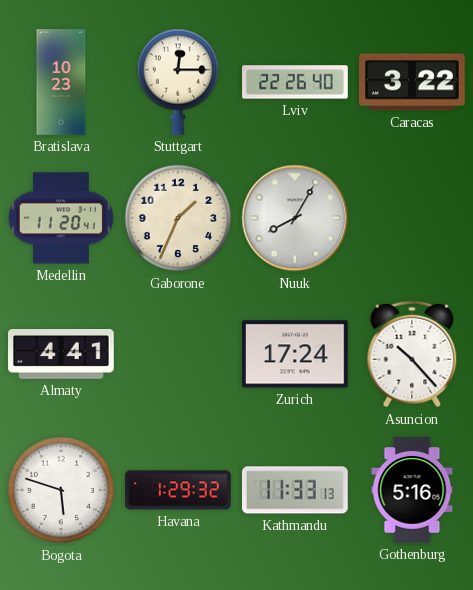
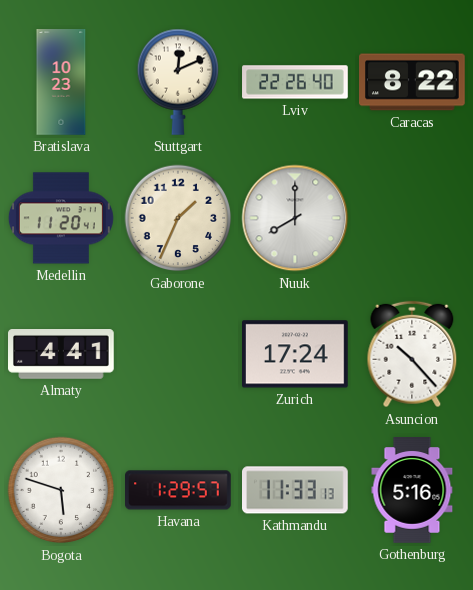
Stuttgart: 12:15 -> 12:11
Caracas: 3:22 -> 8:22
Nuuk: 8:05 -> 8:00
Havana: 1:29:32 -> 1:29:57
